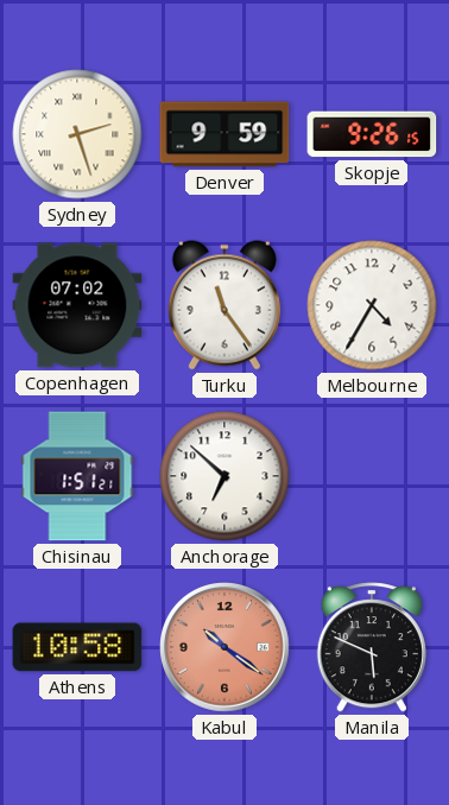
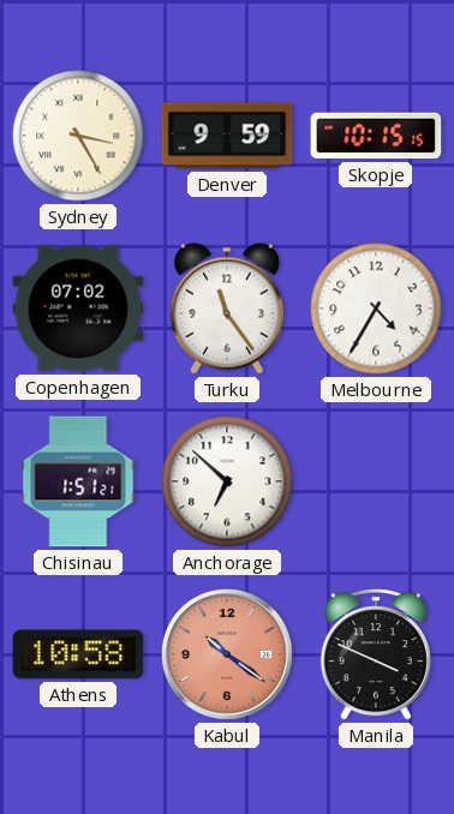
Sydney: 2:27 -> 3:25
Skopje: 9:26 -> 10:15
Manila: 5:49 -> 3:49
